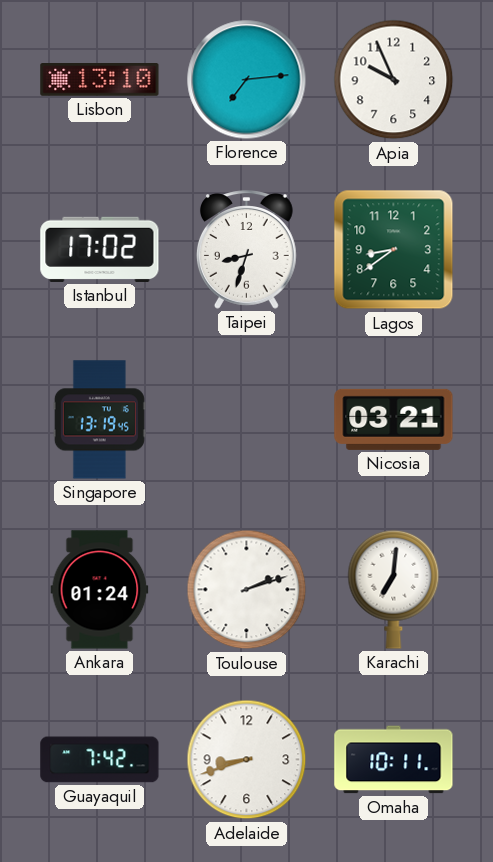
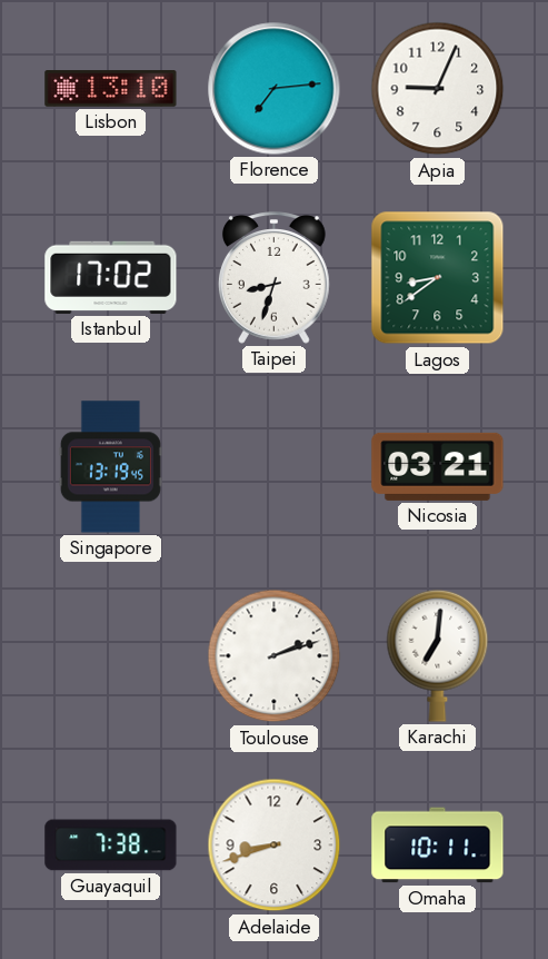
Apia: 9:56 -> 9:04
Ankara: 01:24 -> none
Guayaquil: 7:42 -> 7:38
